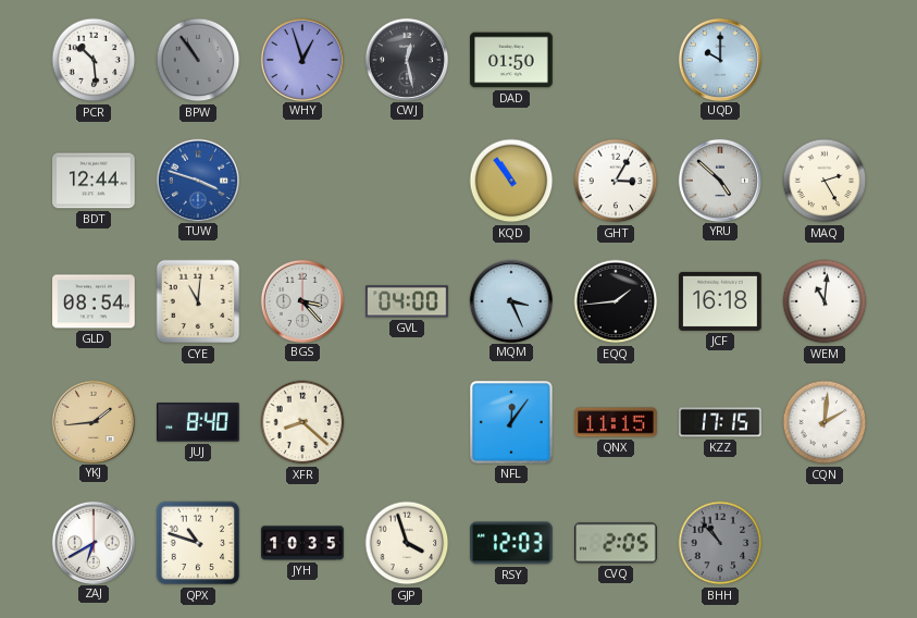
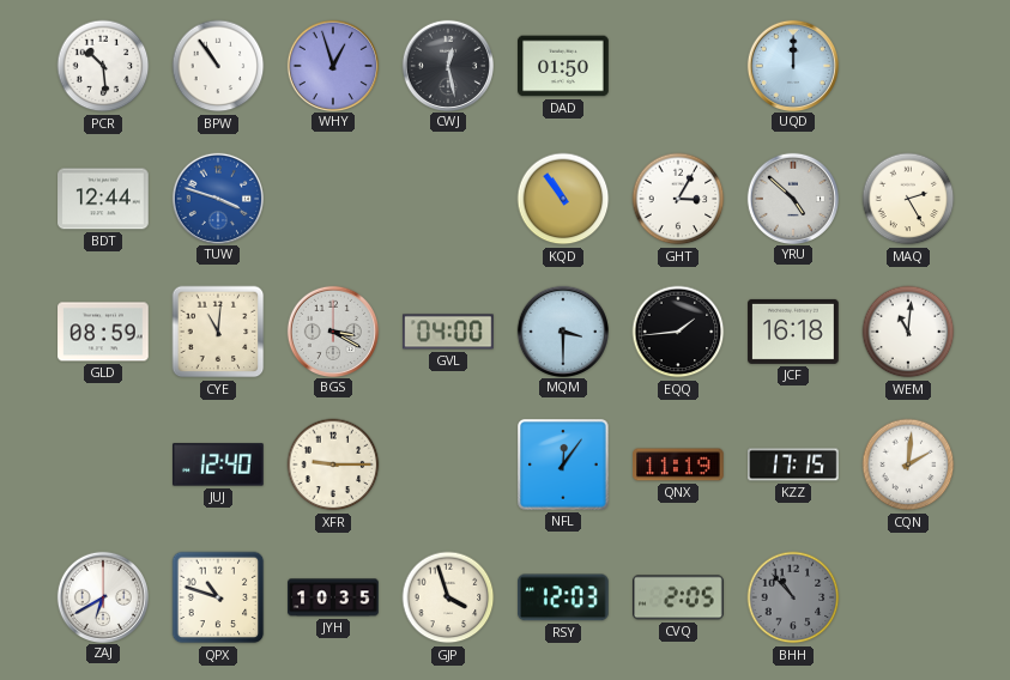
BPW dial: grey -> white
UQD: 10:00 -> 12:00
GLD: 08:54 -> 08:59
BGS: 3:23 -> 3:20
MQM: 3:26 -> 3:30
YKJ: 1:44 -> none
JUJ: 8:40 -> 12:40
XFR: 8:22 -> 9:15
QNX: 11:15 -> 11:19
